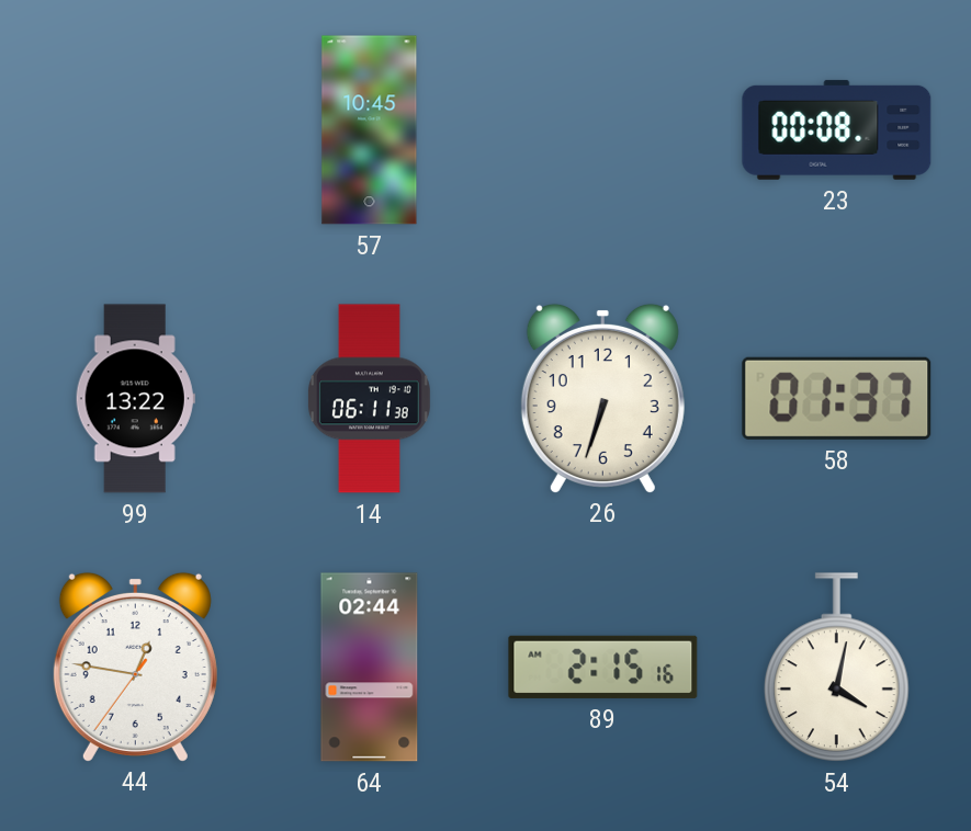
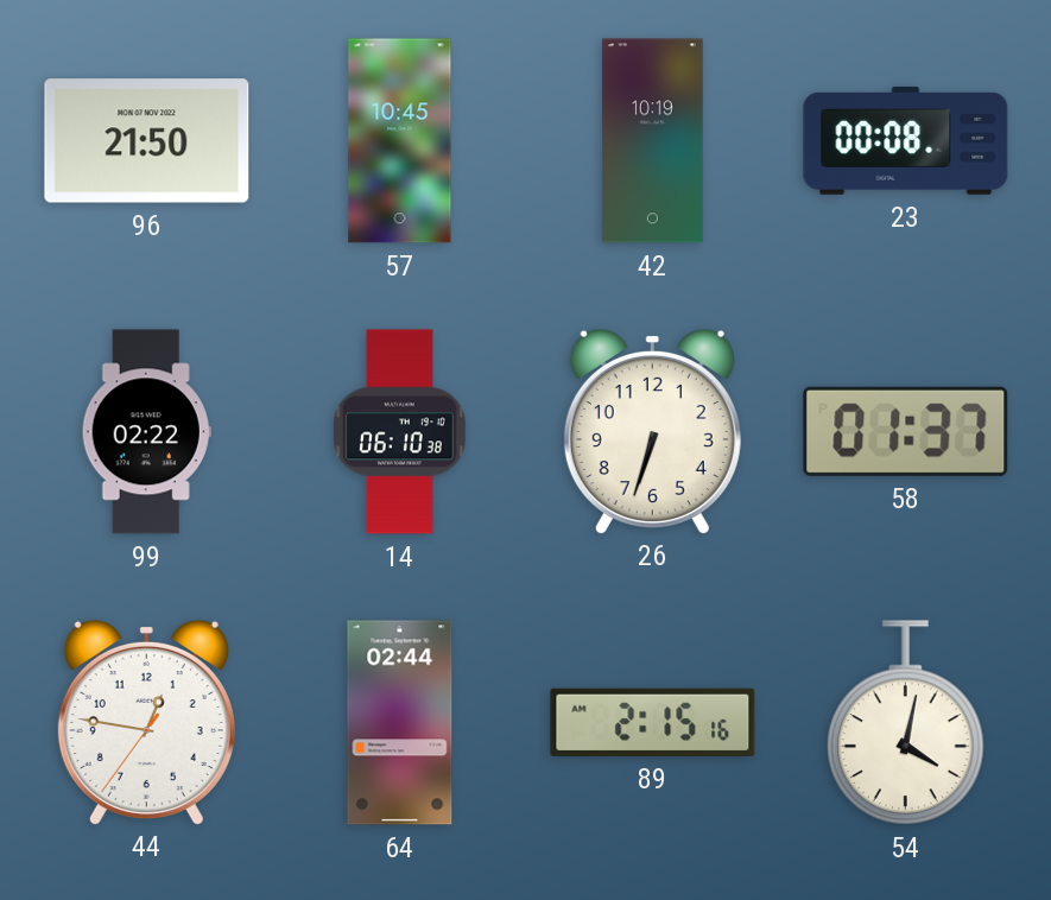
96: none -> 21:50
42: none -> 10:19
99: 13:22 -> 02:22
14: 06:11 -> 06:10
